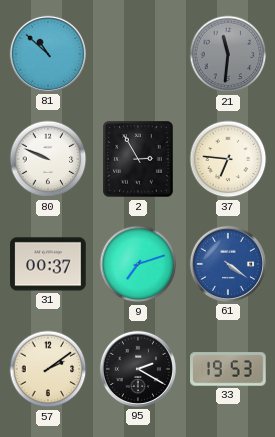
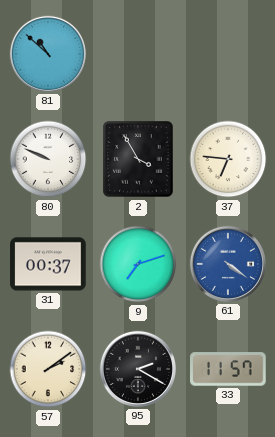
21: 11:31 -> none
2: 2:55 -> 3:55
33: 19:53 -> 11:57
